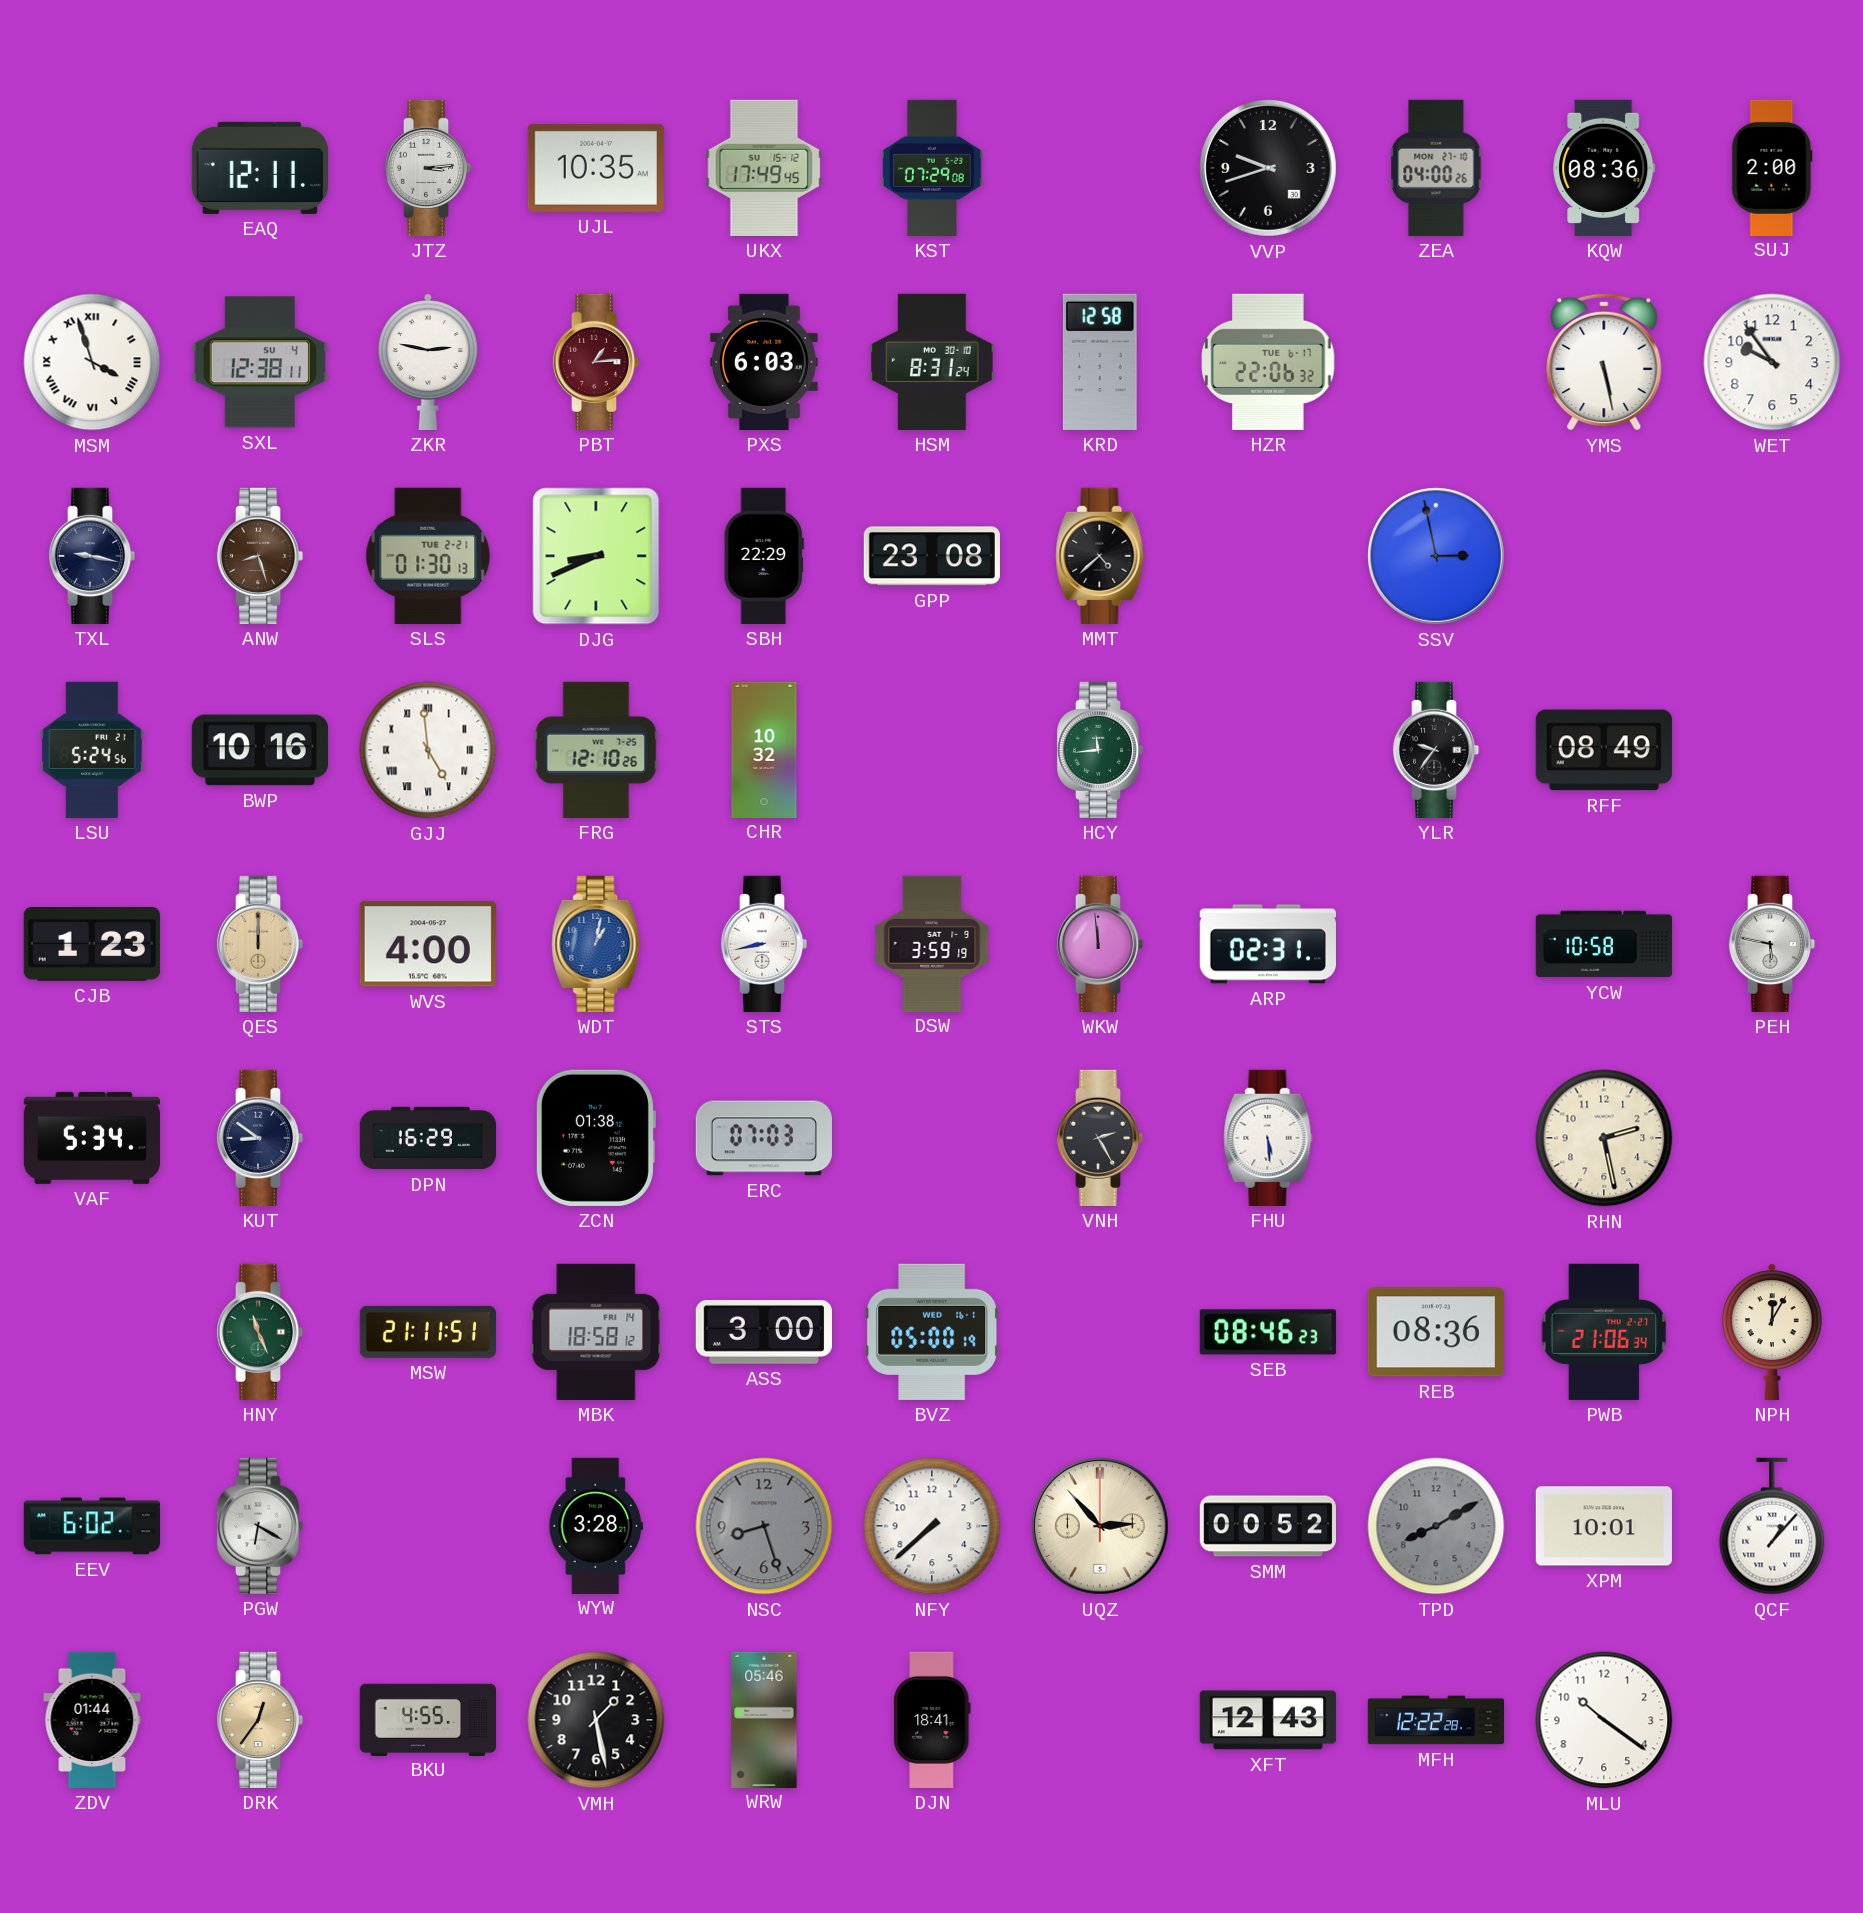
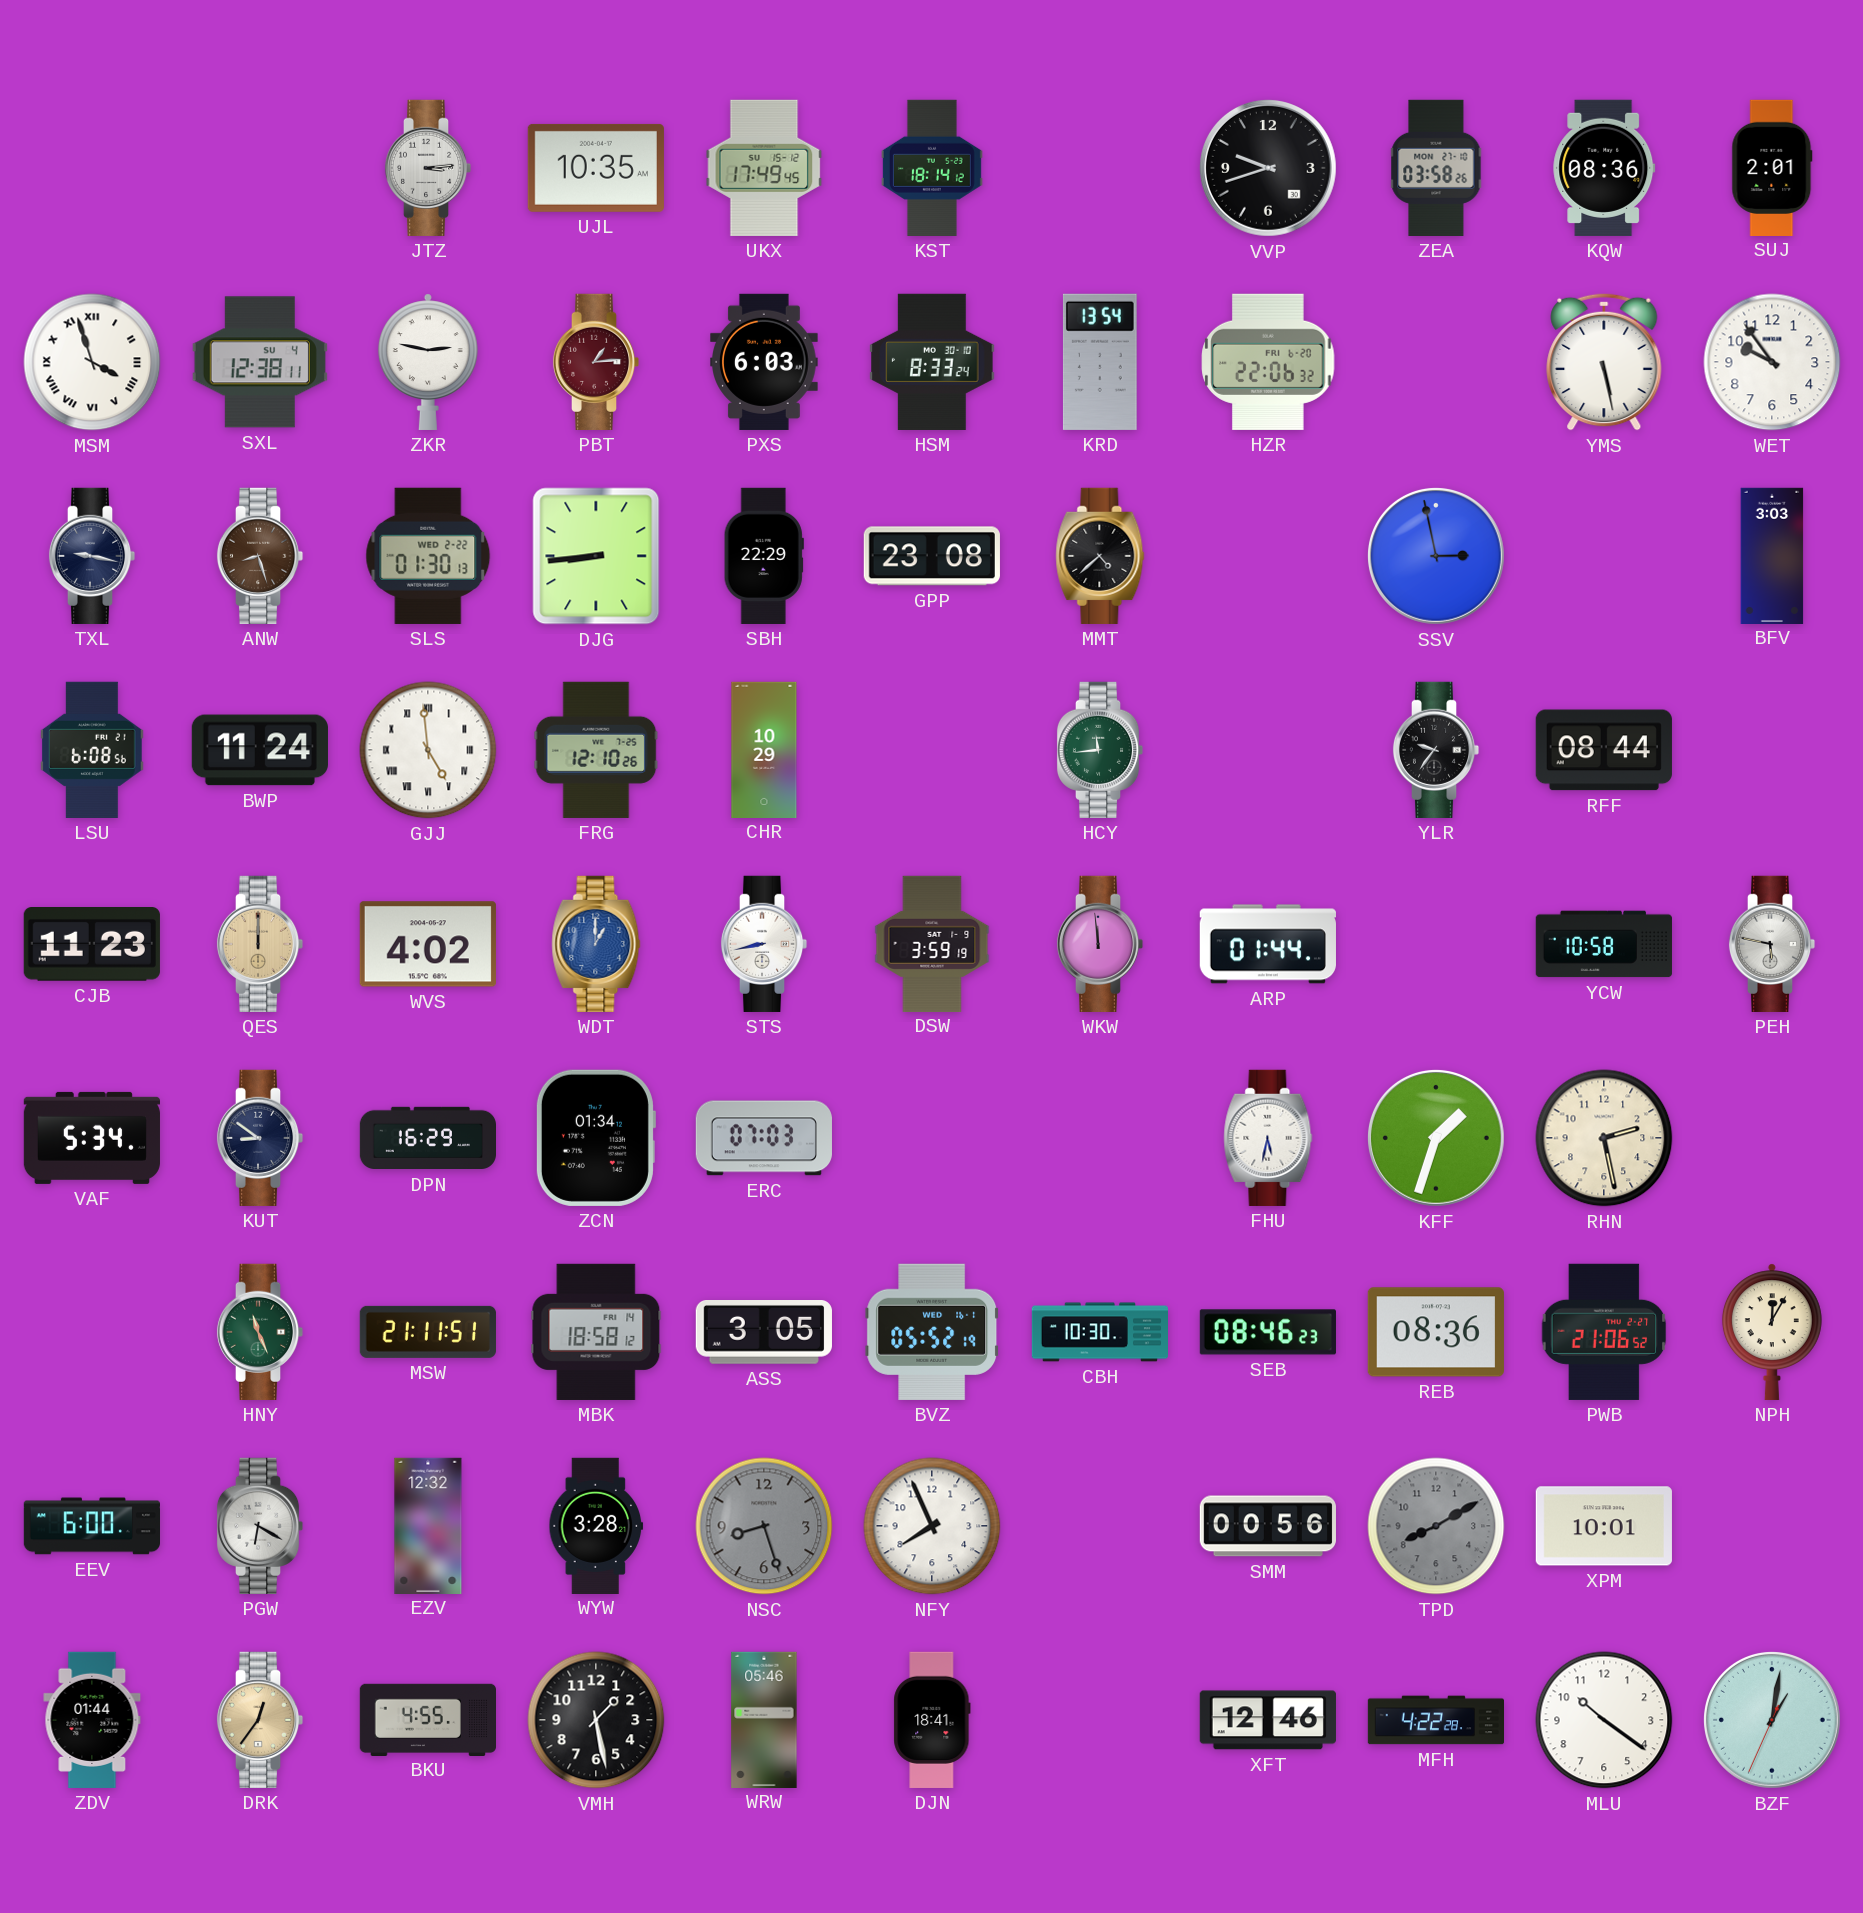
EAQ: 12:11 -> none
KST: 07:29 -> 18:14
ZEA: 04:00 -> 03:58
SUJ: 2:00 -> 2:01
HSM: 8:31 -> 8:33
KRD: 12:58 -> 13:54
HZR date: TUE 6-17 -> FRI 6-20
SLS date: TUE 2-21 -> WED 2-22
DJG: 8:41 -> 8:44
BFV: none -> 3:03
LSU: 5:24 -> 6:08
BWP: 10:16 -> 11:24
CHR: 10:32 -> 10:29
RFF: 08:49 -> 08:44
CJB: 1:23 -> 11:23
WVS: 4:00 -> 4:02
WDT: 1:02 -> 1:00
ARP: 02:31 -> 01:44
ZCN: 01:38 -> 01:34
VNH: 2:25 -> none
FHU: 5:29 -> 5:32
KFF: none -> 1:33
ASS: 3:00 -> 3:05
BVZ: 05:00 -> 05:52
CBH: none -> 10:30
PWB: 21:06:34 -> 21:06:52
EEV: 6:02 -> 6:00
EZV: none -> 12:32
NFY: 7:38 -> 7:56
UQZ: 2:53 -> none
SMM: 00:52 -> 00:56
QCF: 1:07 -> none
XFT: 12:43 -> 12:46
MFH: 12:22 -> 4:22
BZF: none -> 1:01
